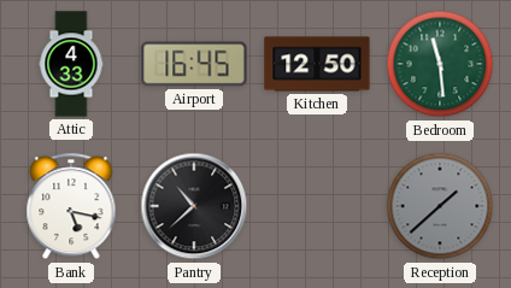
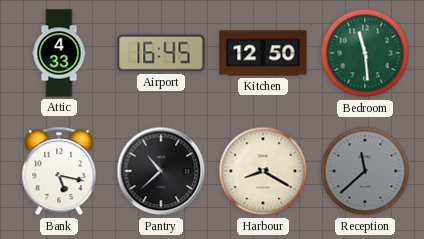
Harbour: none -> 8:20
Reception: 1:38 -> 11:38
